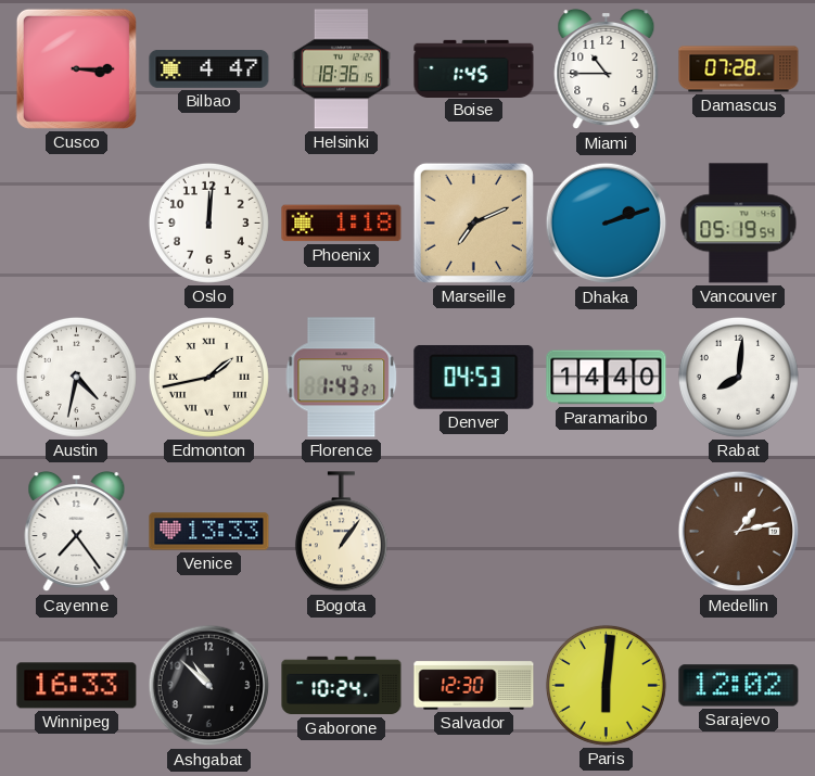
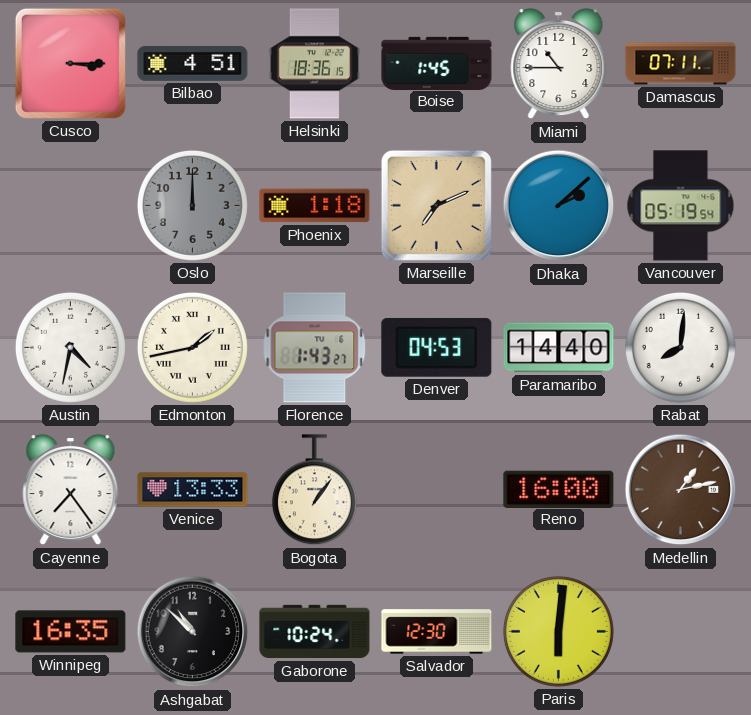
Bilbao: 4:47 -> 4:51
Damascus: 07:28 -> 07:11
Oslo: 12:01 -> 12:00
Oslo dial: white -> grey
Dhaka: 2:12 -> 2:08
Reno: none -> 16:00
Winnipeg: 16:33 -> 16:35
Sarajevo: 12:02 -> none
